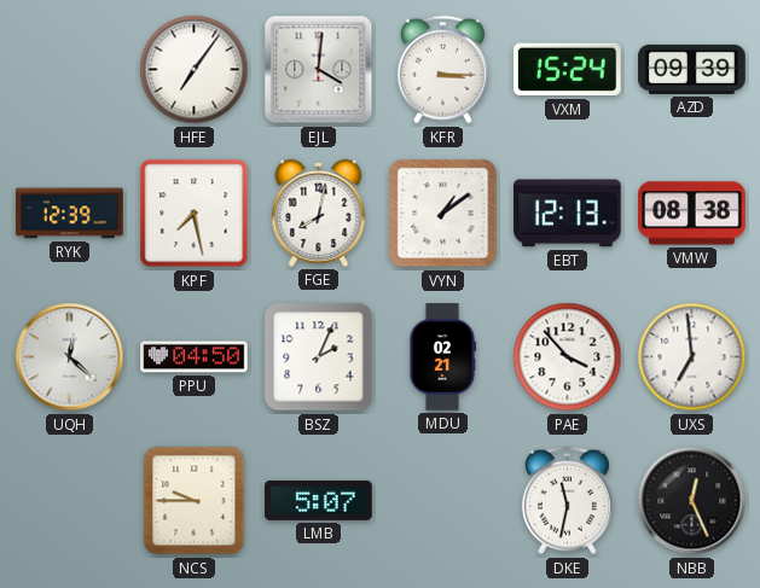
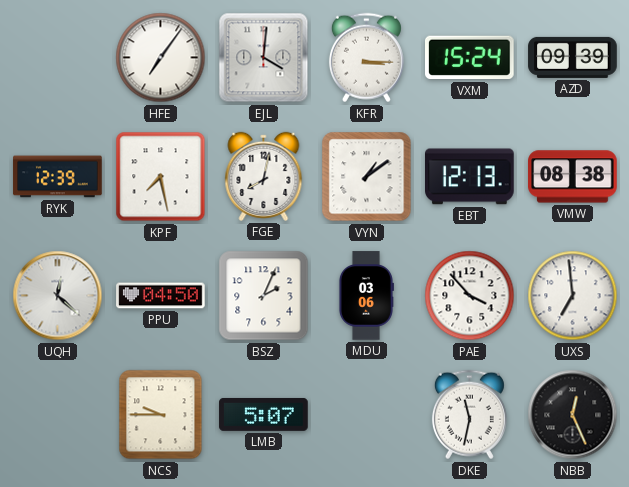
MDU: 02:21 -> 03:06
